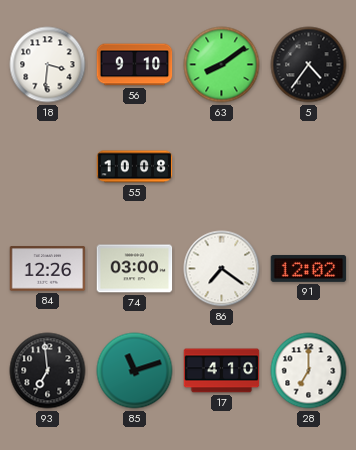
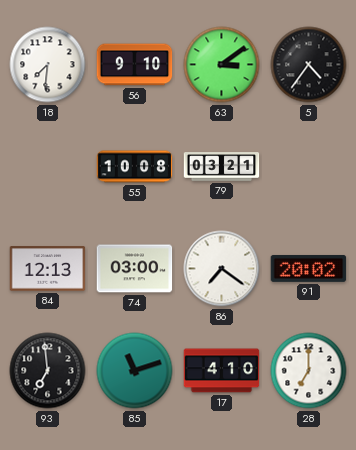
18: 3:31 -> 7:31
63: 8:09 -> 3:09
79: none -> 03:21
84: 12:26 -> 12:13
91: 12:02 -> 20:02
